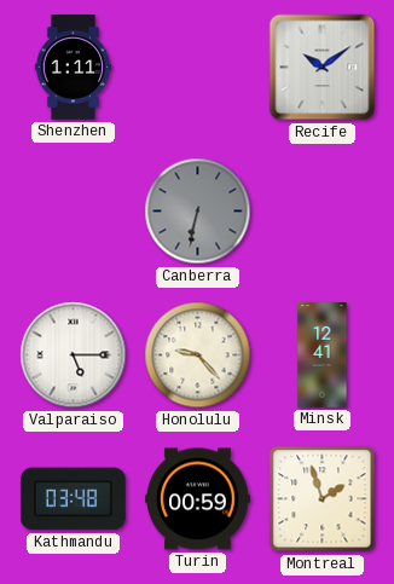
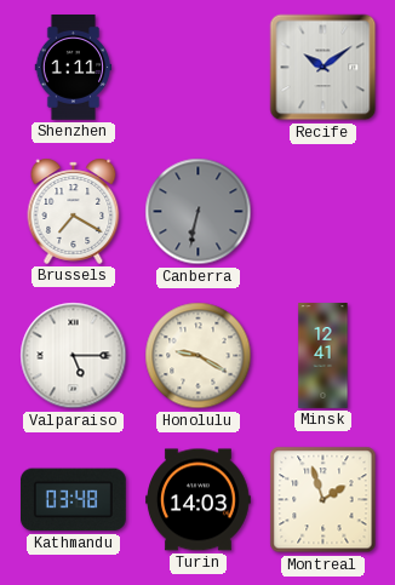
Brussels: none -> 7:20
Honolulu: 9:23 -> 9:20
Turin: 00:59 -> 14:03
